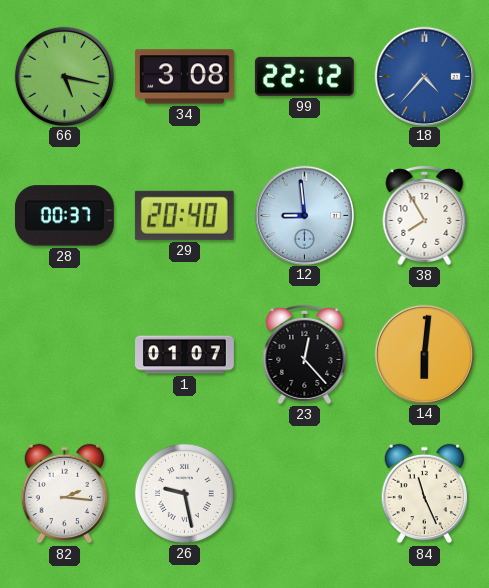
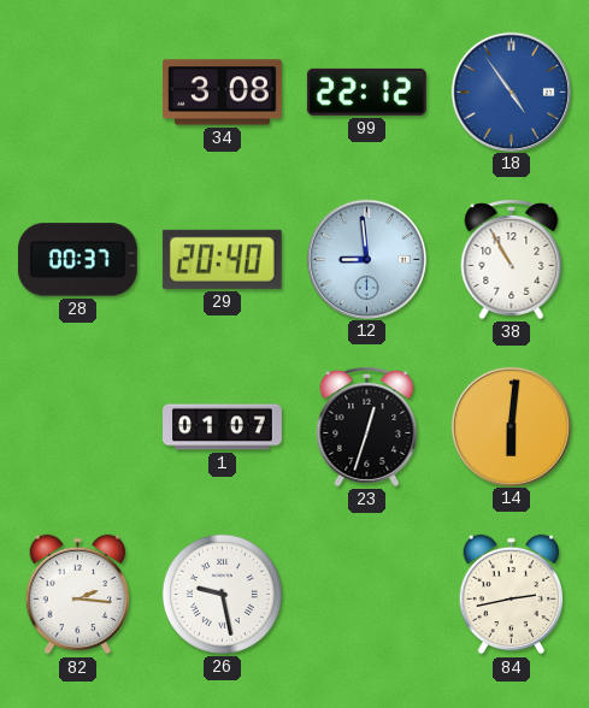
66: 5:17 -> none
18: 4:37 -> 4:54
38: 7:55 -> 10:55
23: 12:23 -> 12:33
84: 11:26 -> 2:43
